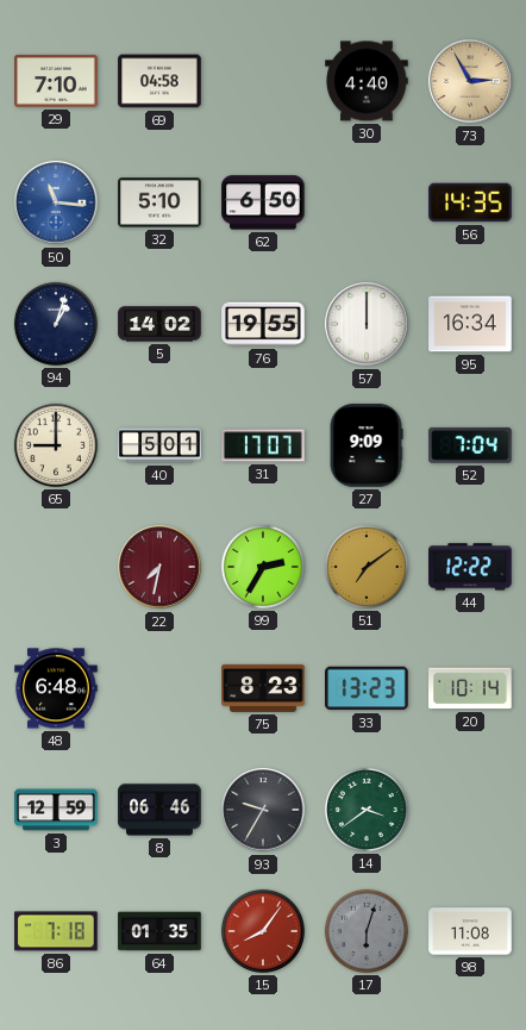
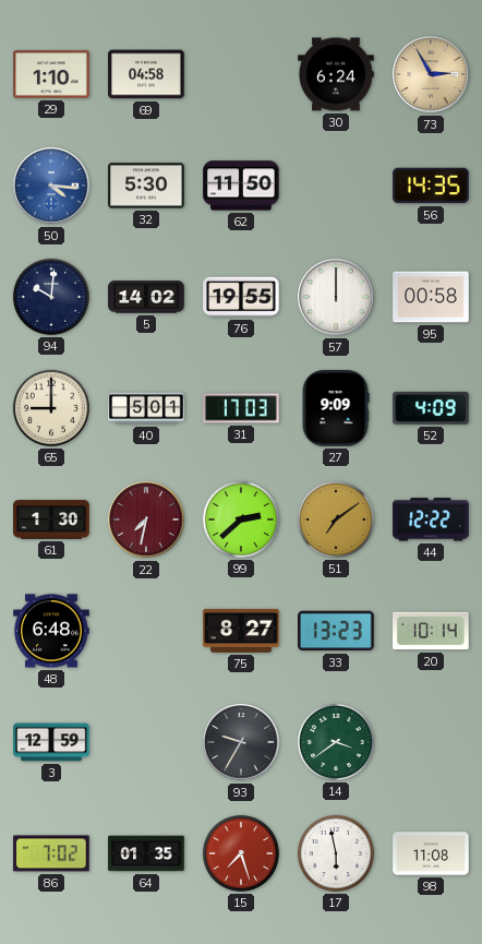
29: 7:10 -> 1:10
30: 4:40 -> 6:24
50: 11:16 -> 4:16
32: 5:10 -> 5:30
62: 6:50 -> 11:50
94: 1:03 -> 10:01
95: 16:34 -> 00:58
31: 17:07 -> 17:03
52: 7:04 -> 4:09
61: none -> 1:30
99: 2:35 -> 2:38
75: 8:23 -> 8:27
8: 06:46 -> none
86: 7:18 -> 7:02
15: 8:06 -> 7:27
17: 6:03 -> 5:58
17 dial: grey -> white
